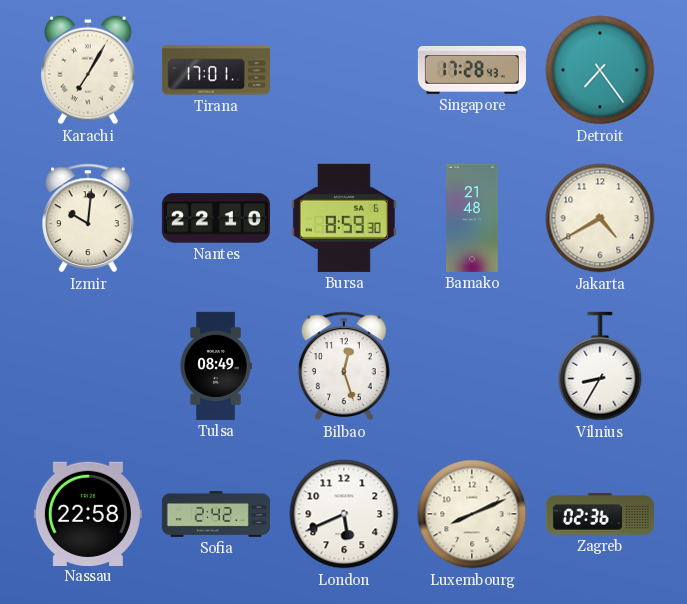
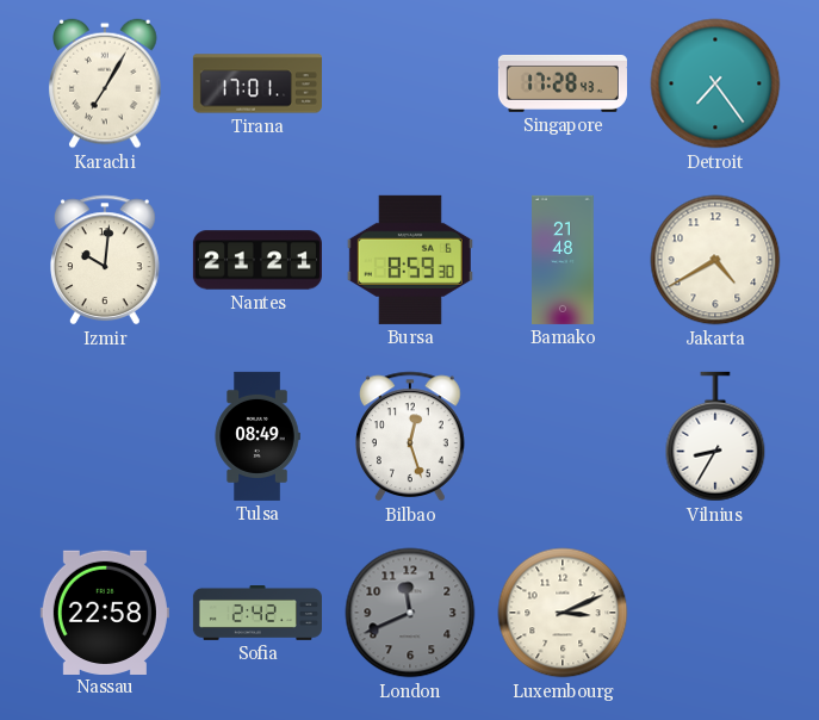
Nantes: 22:10 -> 21:21
London: 5:41 -> 11:41
London dial: white -> grey
Luxembourg: 8:11 -> 3:11
Zagreb: 02:36 -> none
